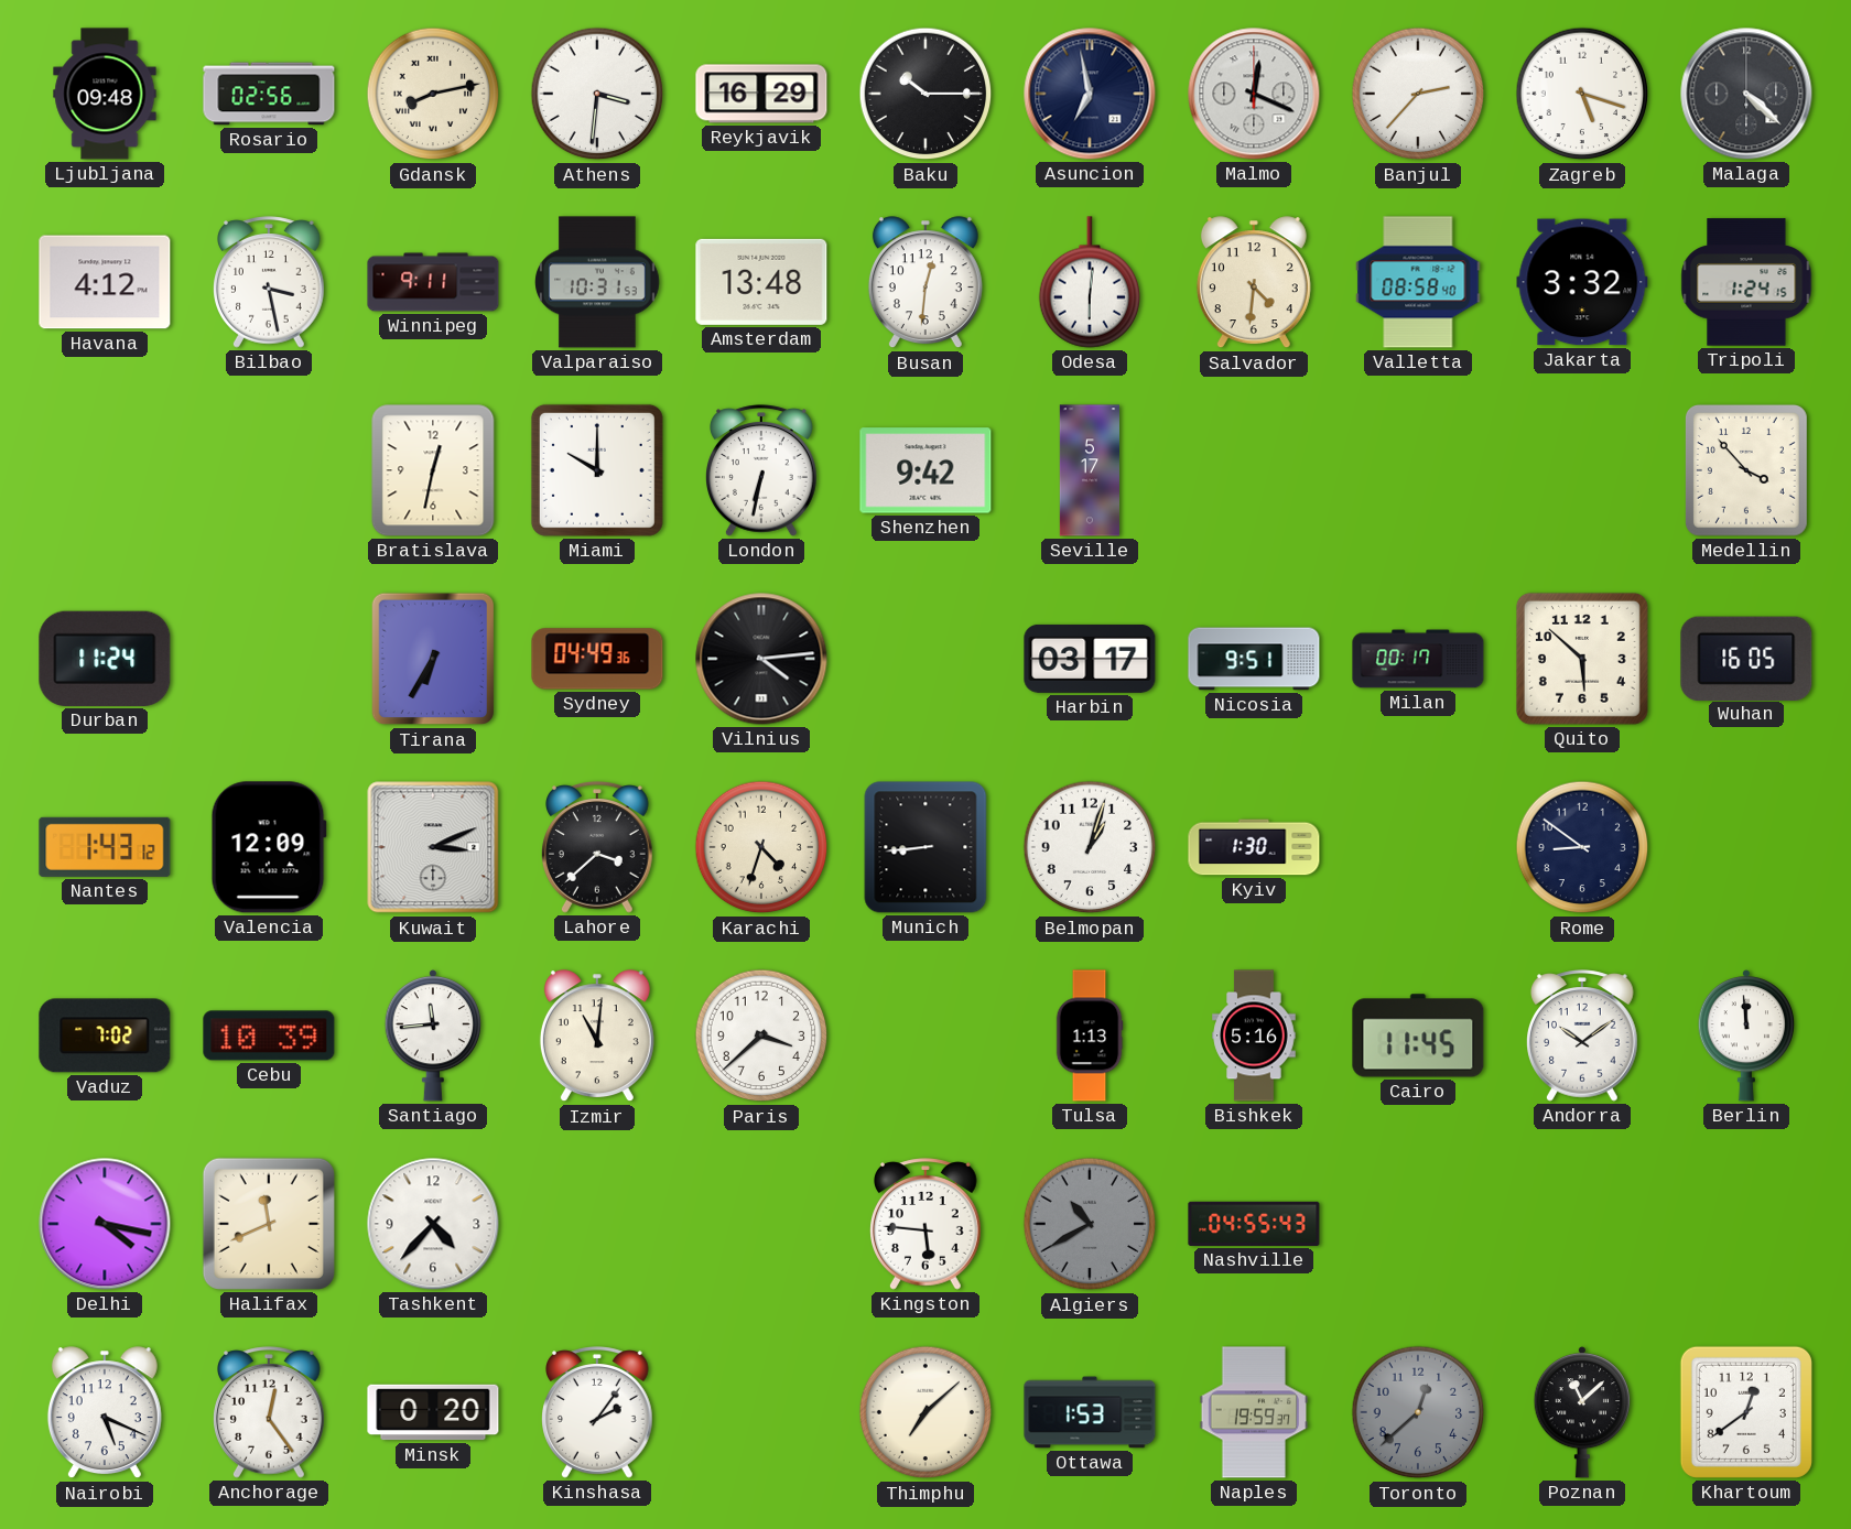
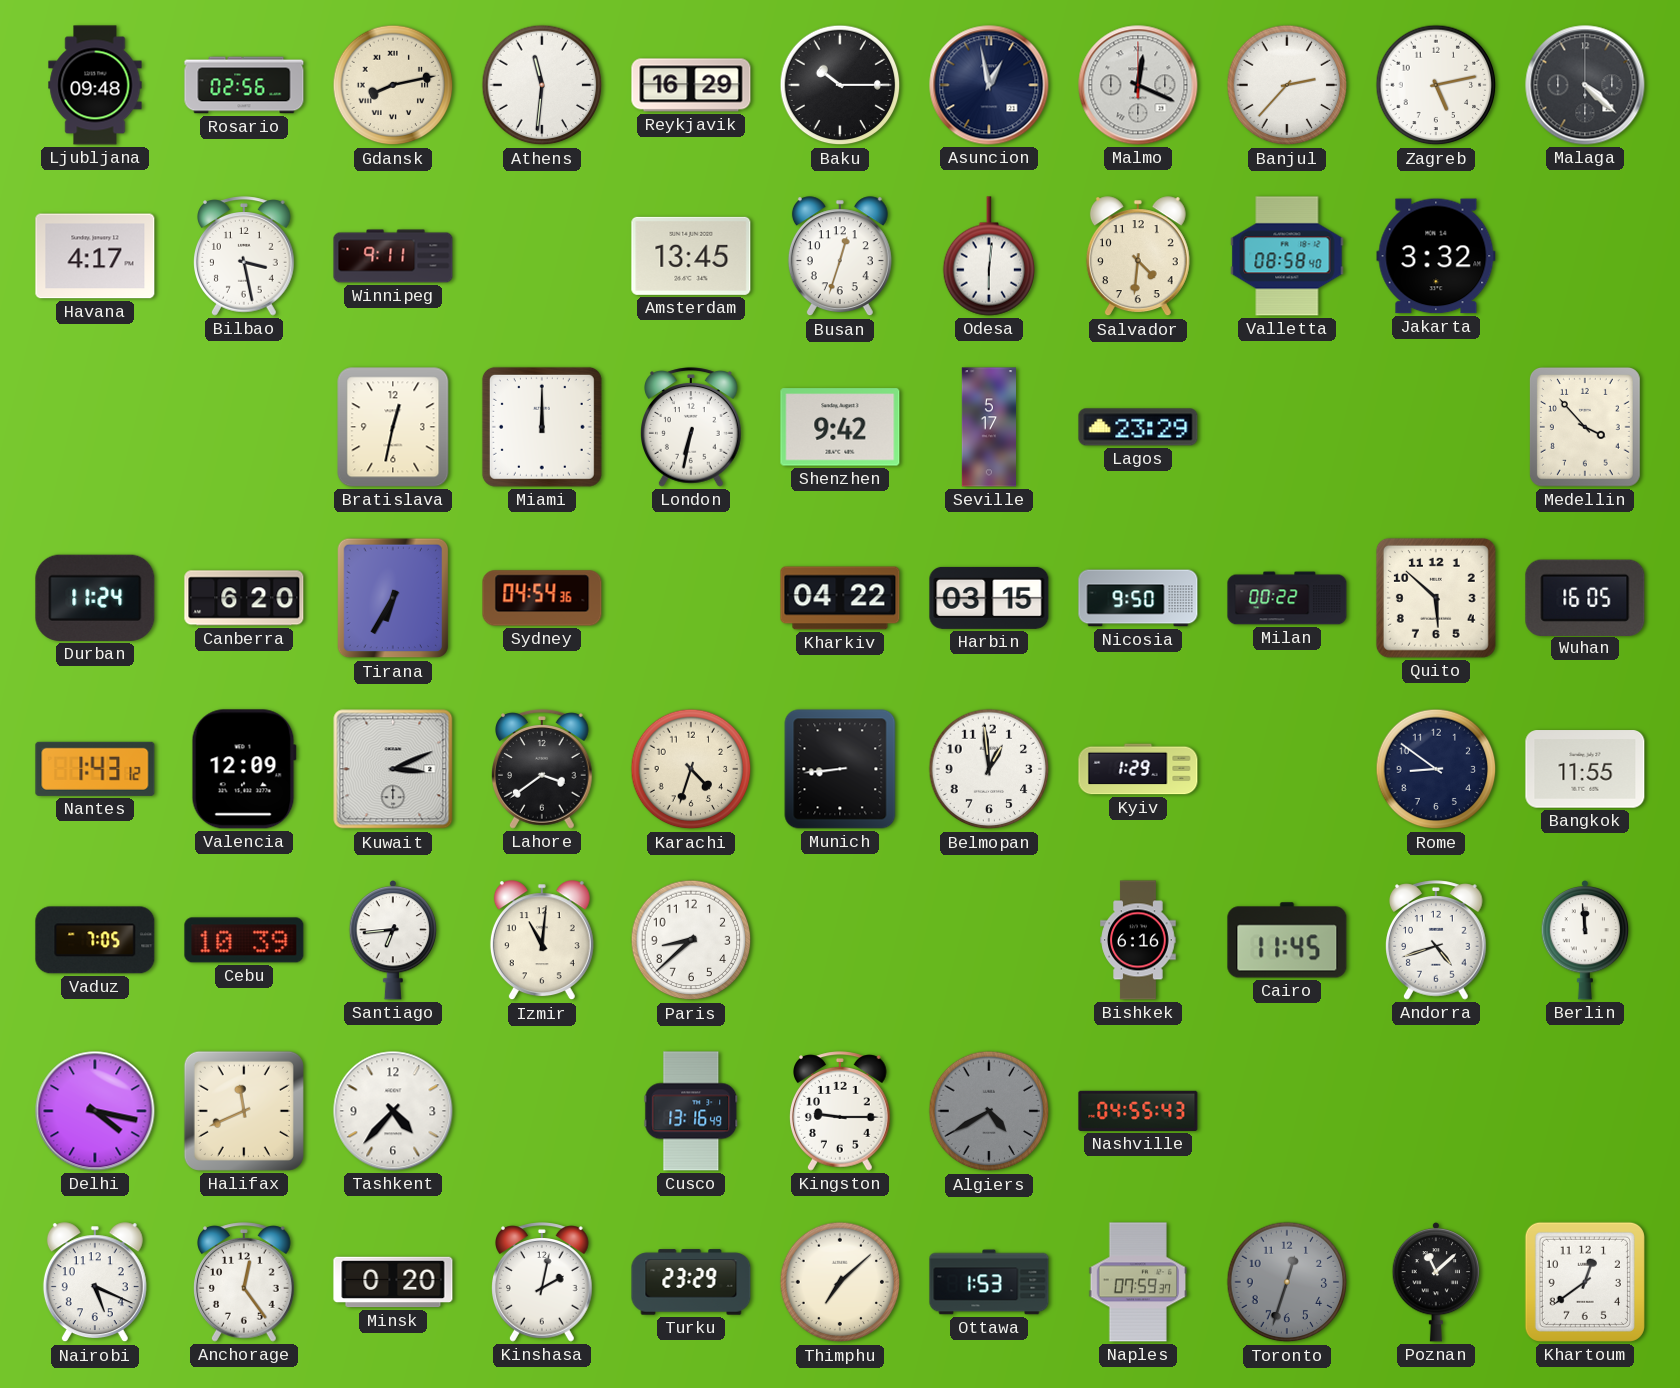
Athens: 3:31 -> 11:31
Asuncion: 6:58 -> 12:58
Zagreb: 5:18 -> 5:13
Havana: 4:12 -> 4:17
Valparaiso: 10:31 -> none
Amsterdam: 13:48 -> 13:45
Busan: 12:31 -> 12:33
Tripoli: 1:24 -> none
Miami: 10:00 -> 12:00
Lagos: none -> 23:29
Canberra: none -> 6:20
Sydney: 04:49 -> 04:54
Vilnius: 4:14 -> none
Kharkiv: none -> 04:22
Harbin: 03:17 -> 03:15
Nicosia: 9:51 -> 9:50
Milan: 00:17 -> 00:22
Lahore: 3:38 -> 3:39
Belmopan: 1:03 -> 12:59
Kyiv: 1:30 -> 1:29
Bangkok: none -> 11:55
Vaduz: 7:02 -> 7:05
Santiago: 11:44 -> 6:44
Paris: 3:38 -> 8:38
Tulsa: 1:13 -> none
Bishkek: 5:16 -> 6:16
Andorra: 10:09 -> 4:42
Cusco: none -> 13:16
Kingston: 5:46 -> 9:15
Algiers: 10:40 -> 4:40
Kinshasa: 2:06 -> 2:02
Turku: none -> 23:29
Naples: 19:59 -> 07:59
Toronto: 12:38 -> 12:33
